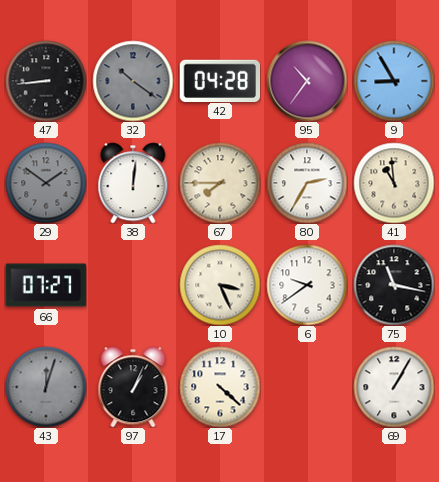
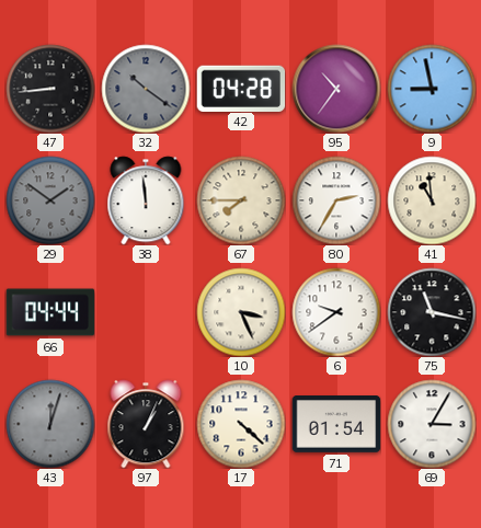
9: 8:55 -> 8:58
38: 12:01 -> 11:59
66: 07:27 -> 04:44
71: none -> 01:54
69: 1:05 -> 3:05
